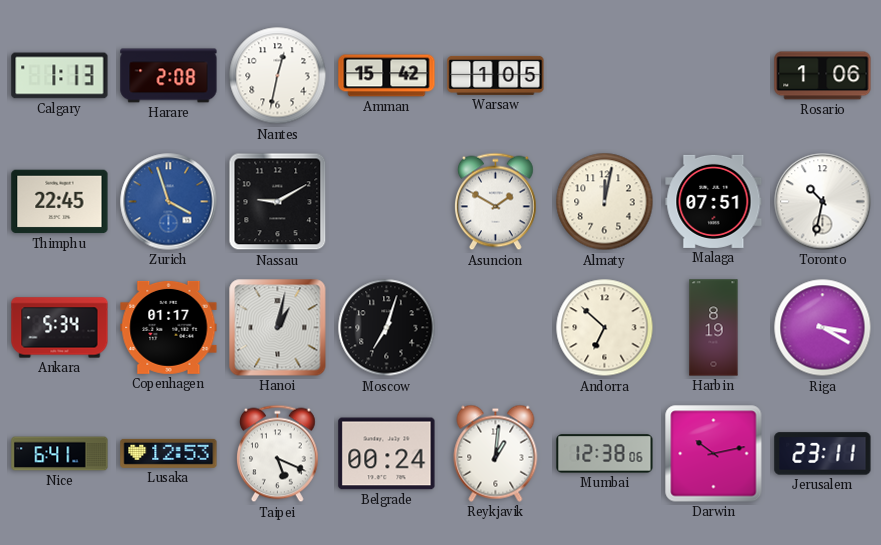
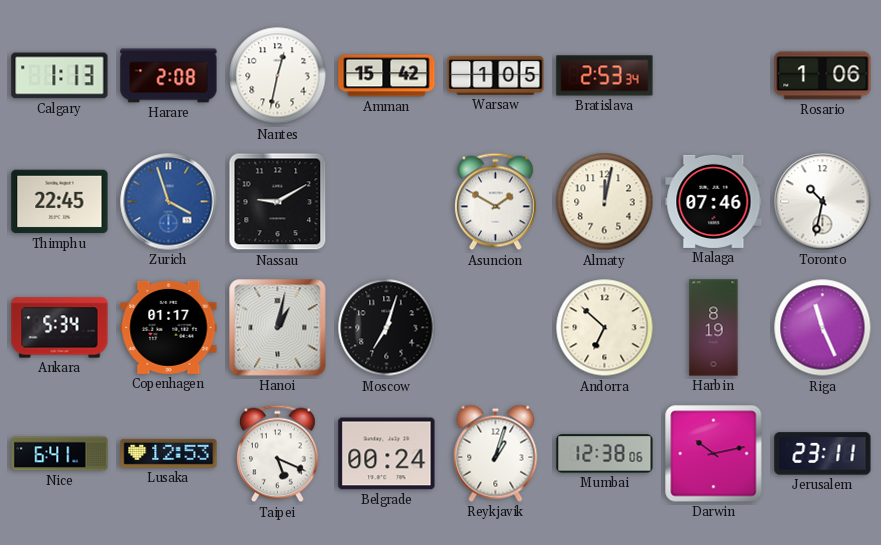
Bratislava: none -> 2:53
Malaga: 07:51 -> 07:46
Riga: 3:20 -> 11:26
Reykjavik: 1:01 -> 1:03
